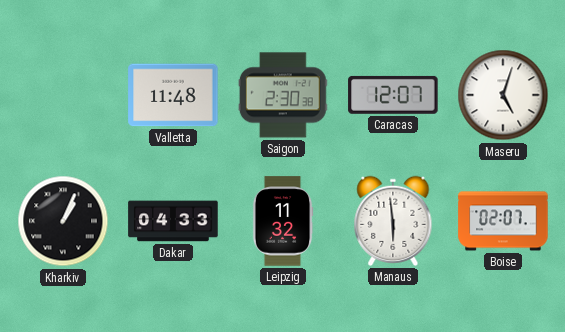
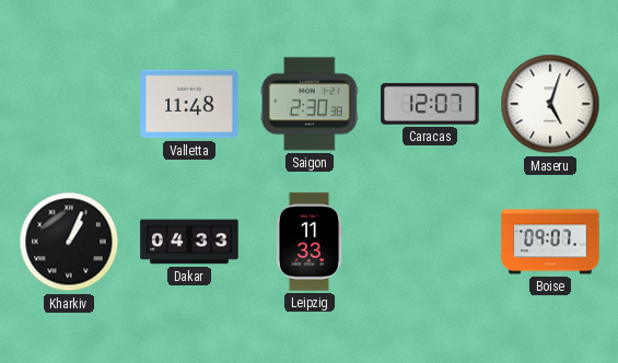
Leipzig: 11:32 -> 11:33
Manaus: 5:59 -> none
Boise: 02:07 -> 09:07
